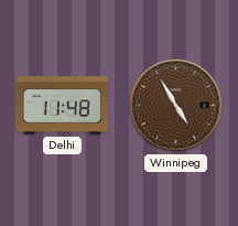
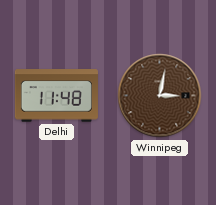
Winnipeg: 4:55 -> 3:02
